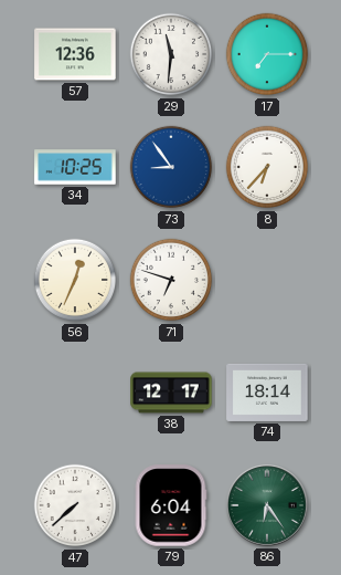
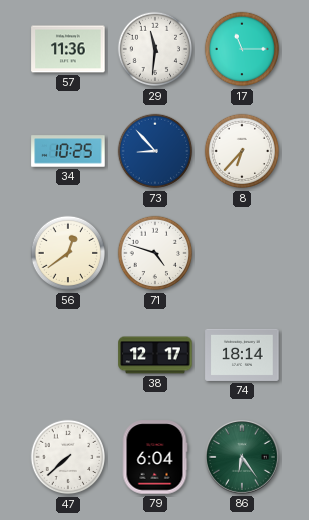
57: 12:36 -> 11:36
17: 7:15 -> 11:15
73: 8:54 -> 8:53
56: 12:34 -> 12:39
71: 6:48 -> 4:48
